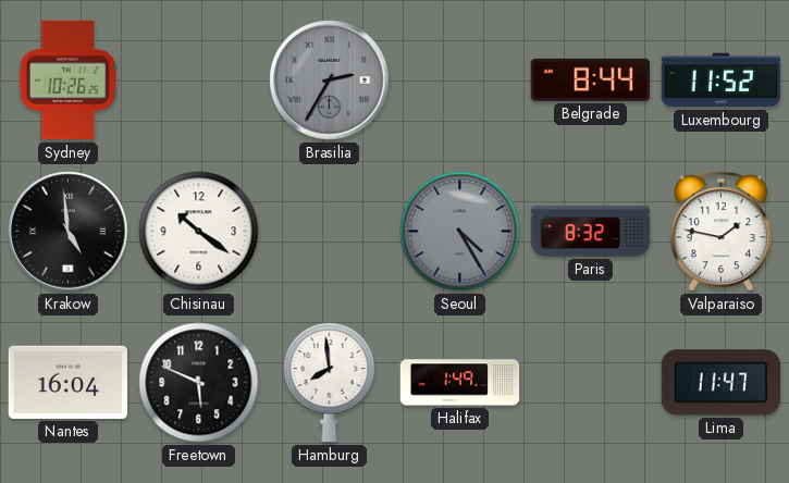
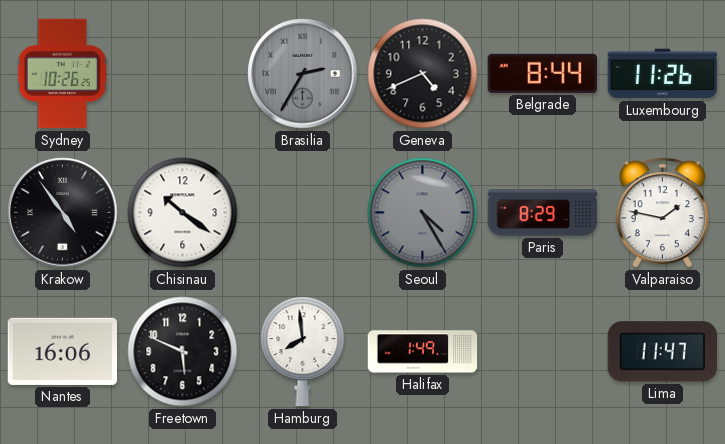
Geneva: none -> 4:41
Luxembourg: 11:52 -> 11:26
Krakow: 4:59 -> 4:54
Paris: 8:32 -> 8:29
Nantes: 16:04 -> 16:06
